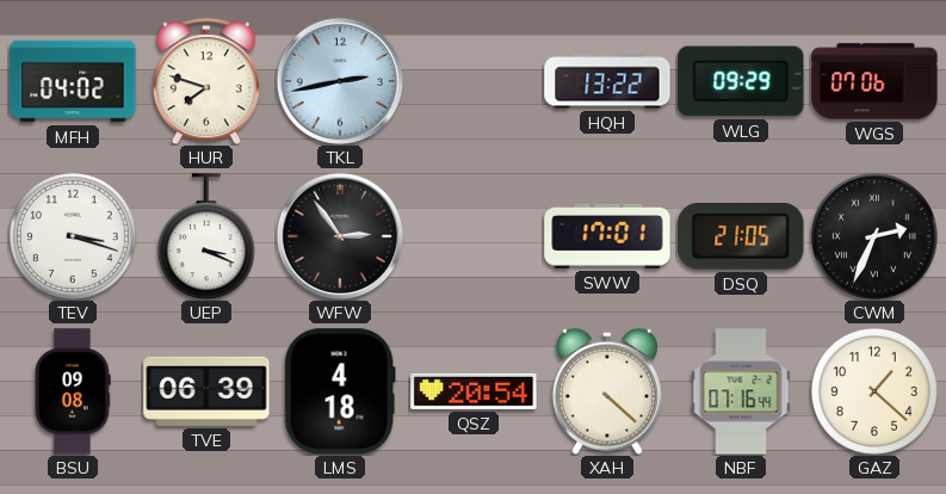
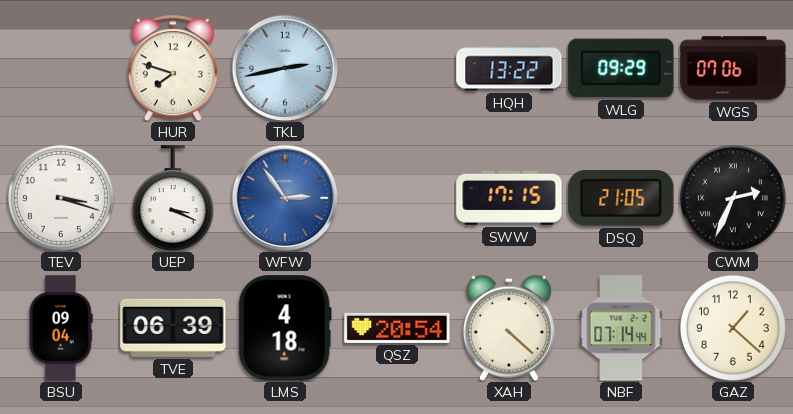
MFH: 04:02 -> none
WFW dial: black -> blue
SWW: 17:01 -> 17:15
BSU: 09:08 -> 09:04
NBF: 07:16 -> 07:14
